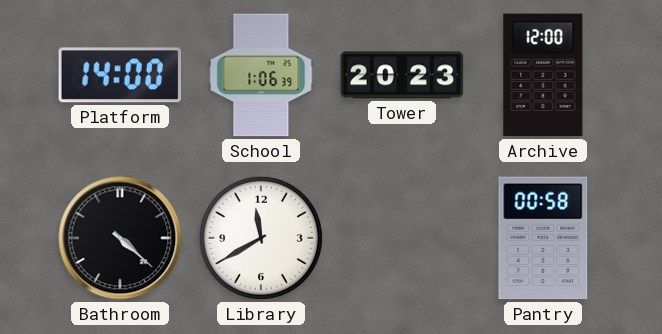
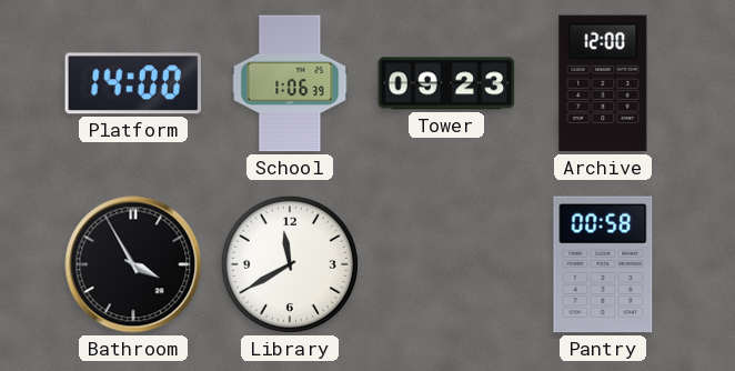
Tower: 20:23 -> 09:23
Bathroom: 4:22 -> 3:55
